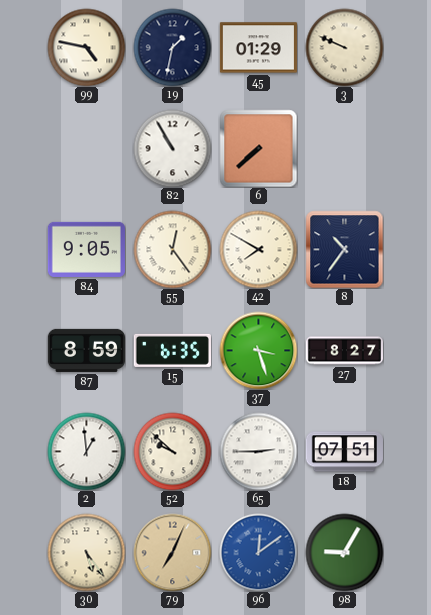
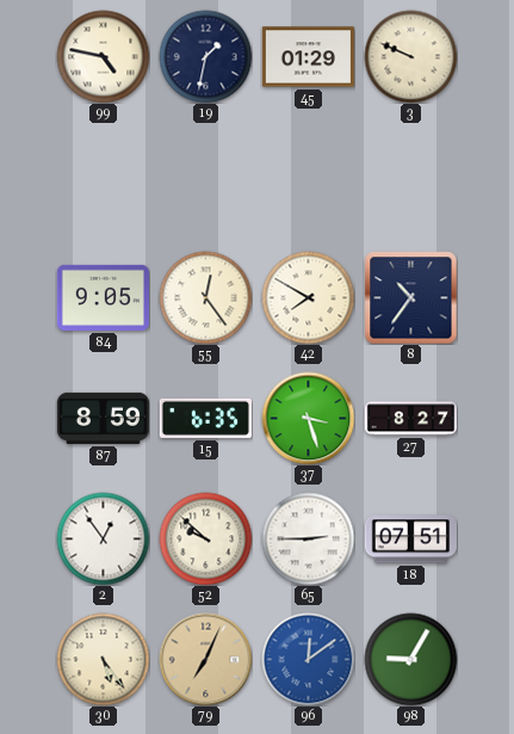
82: 10:55 -> none
6: 7:38 -> none
2: 12:59 -> 12:54
